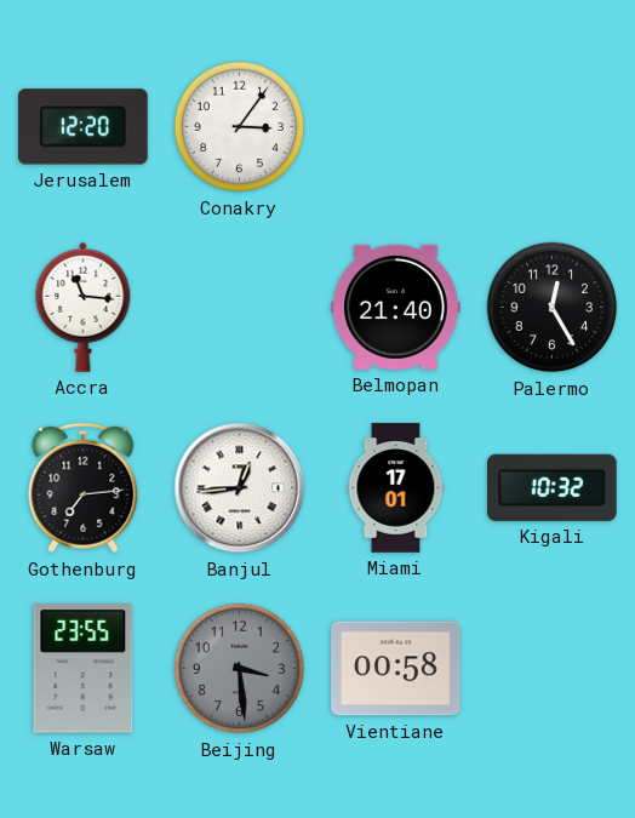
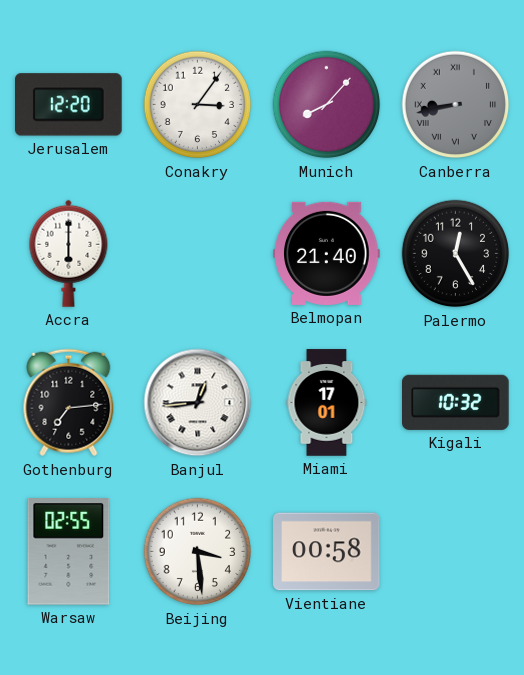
Munich: none -> 8:07
Canberra: none -> 8:43
Accra: 11:16 -> 6:00
Warsaw: 23:55 -> 02:55
Beijing dial: grey -> white
